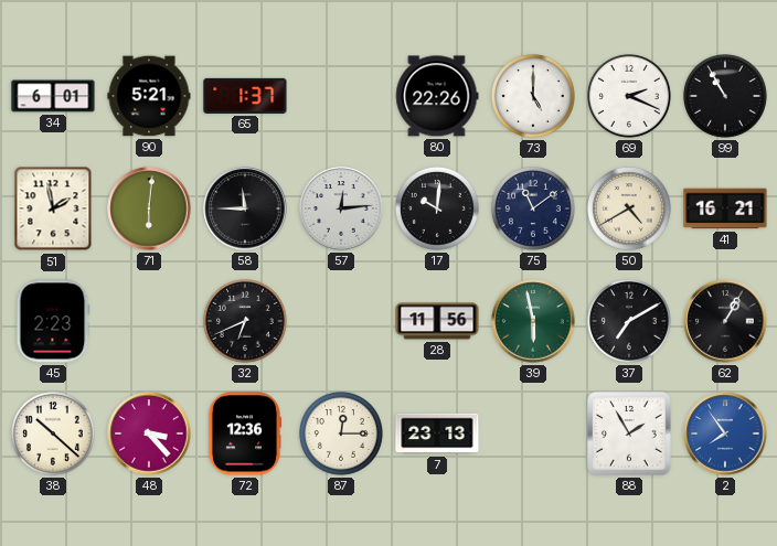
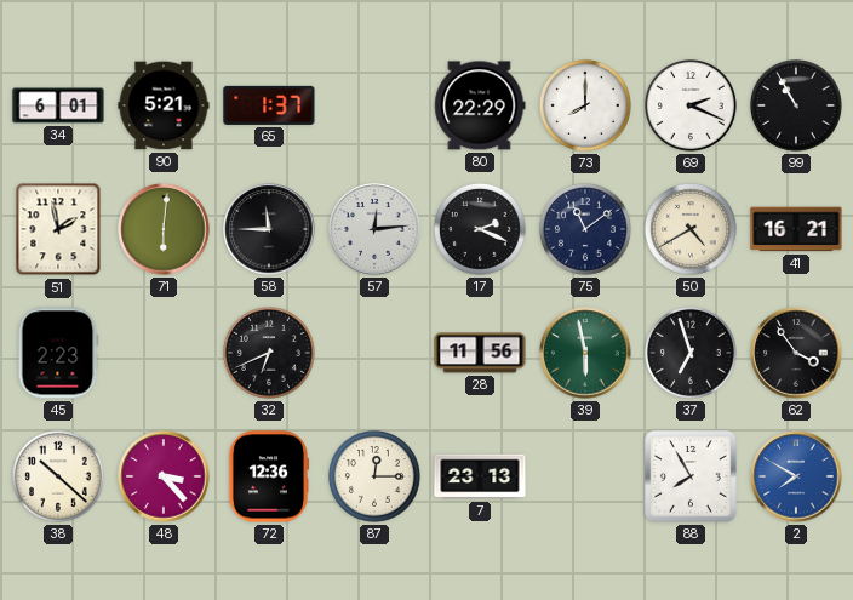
80: 22:26 -> 22:29
73: 5:00 -> 8:00
17: 10:01 -> 2:19
37: 7:10 -> 6:57
62: 1:05 -> 3:54
88: 1:55 -> 7:55
2: 7:54 -> 7:50
